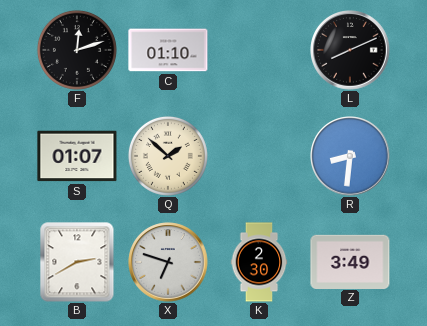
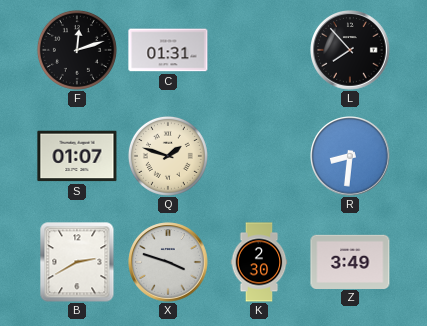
C: 01:10 -> 01:31
L: 8:11 -> 7:53
Q: 1:52 -> 1:48
X: 6:48 -> 3:48
